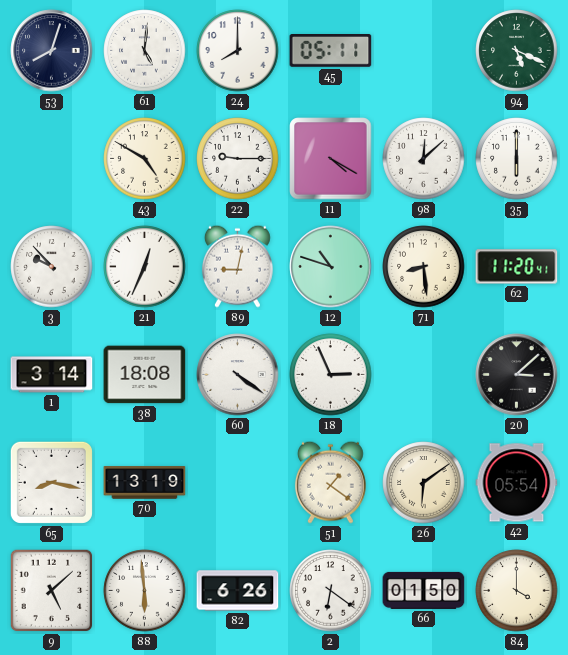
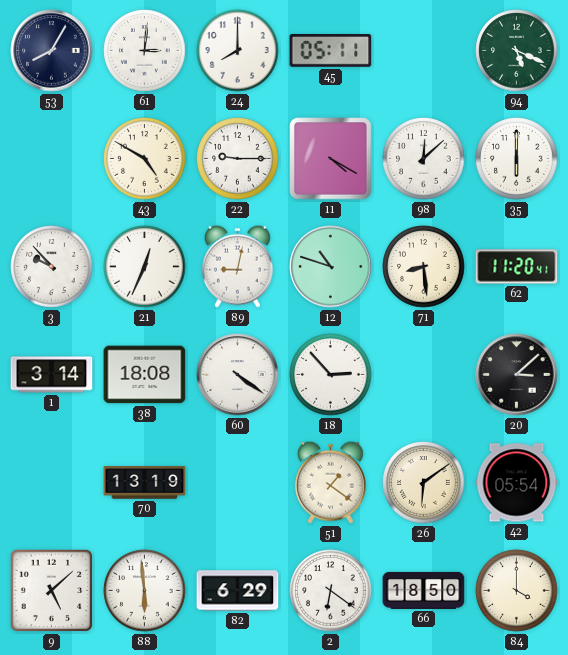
53: 8:03 -> 8:05
61: 5:01 -> 3:01
18: 2:56 -> 2:53
65: 8:17 -> none
82: 6:26 -> 6:29
66: 01:50 -> 18:50
